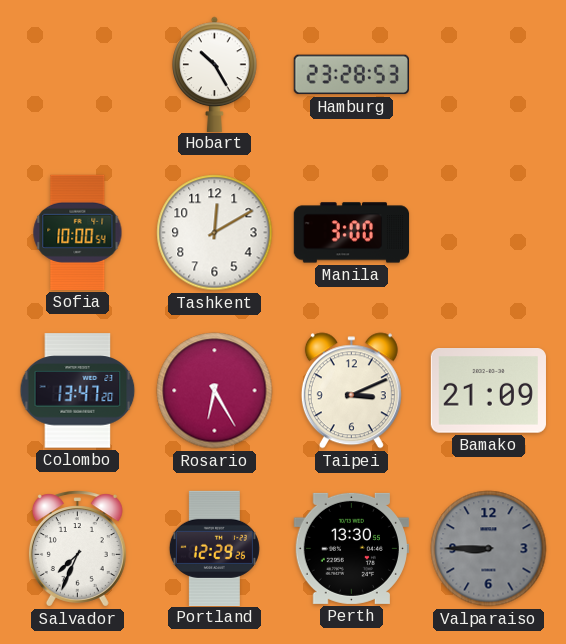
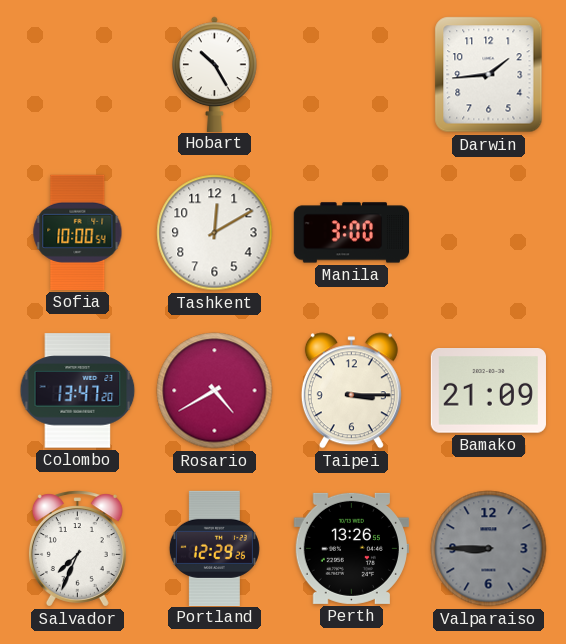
Hamburg: 23:28 -> none
Darwin: none -> 1:44
Rosario: 6:25 -> 4:40
Taipei: 3:11 -> 3:15
Perth: 13:30 -> 13:26
